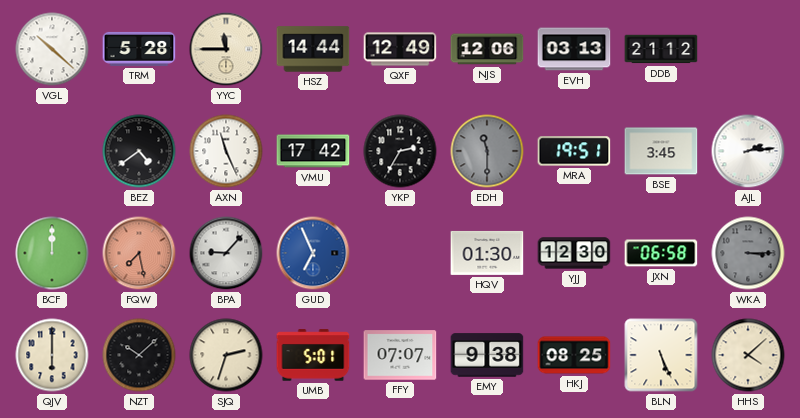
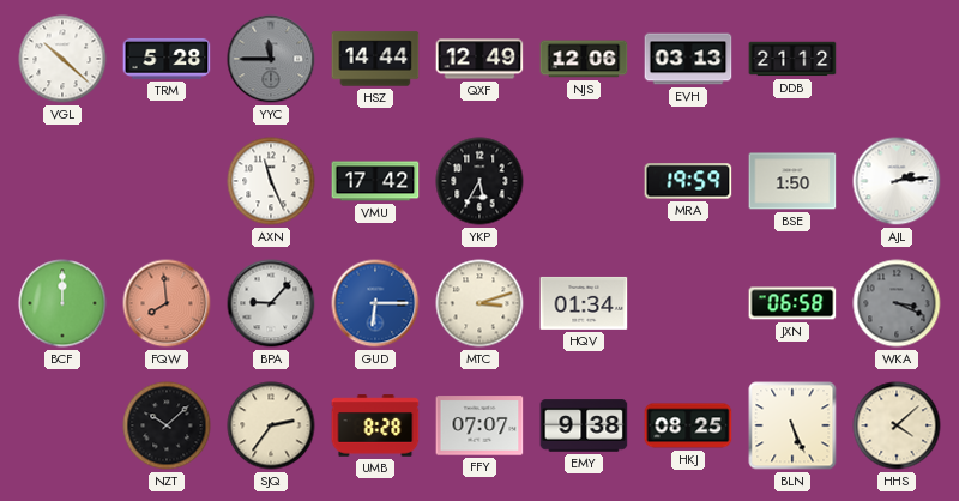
YYC dial: cream -> grey
BEZ: 4:39 -> none
YKP: 2:35 -> 5:35
EDH: 11:30 -> none
MRA: 19:51 -> 19:59
BSE: 3:45 -> 1:50
FQW: 7:28 -> 7:59
GUD: 6:56 -> 6:15
MTC: none -> 3:12
HQV: 01:30 -> 01:34
YJJ: 12:30 -> none
WKA: 3:15 -> 3:19
QJV: 6:00 -> none
SJQ: 2:33 -> 2:36
UMB: 5:01 -> 8:28
